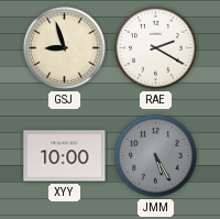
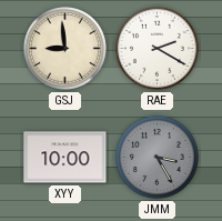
GSJ: 8:57 -> 8:59
JMM: 5:25 -> 3:25
